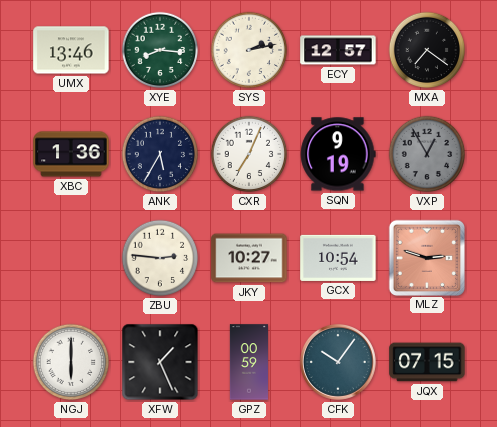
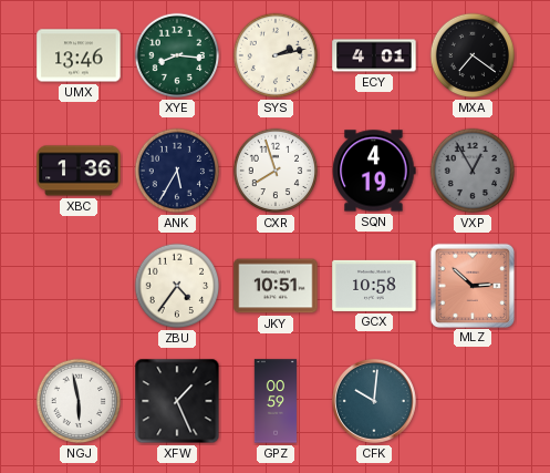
ECY: 12:57 -> 4:01
CXR: 7:04 -> 7:57
SQN: 9:19 -> 4:19
ZBU: 2:46 -> 4:36
JKY: 10:27 -> 10:51
GCX: 10:54 -> 10:58
MLZ: 2:48 -> 2:52
NGJ: 6:00 -> 5:58
CFK: 10:06 -> 10:01
JQX: 07:15 -> none
